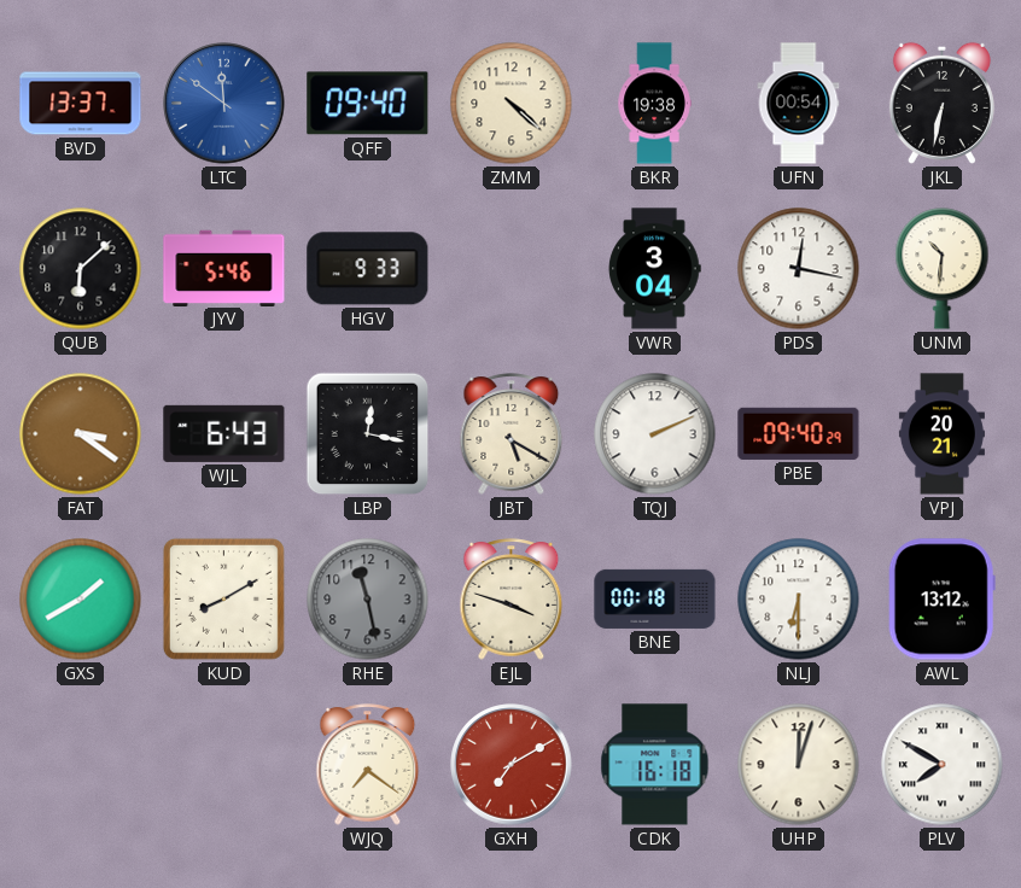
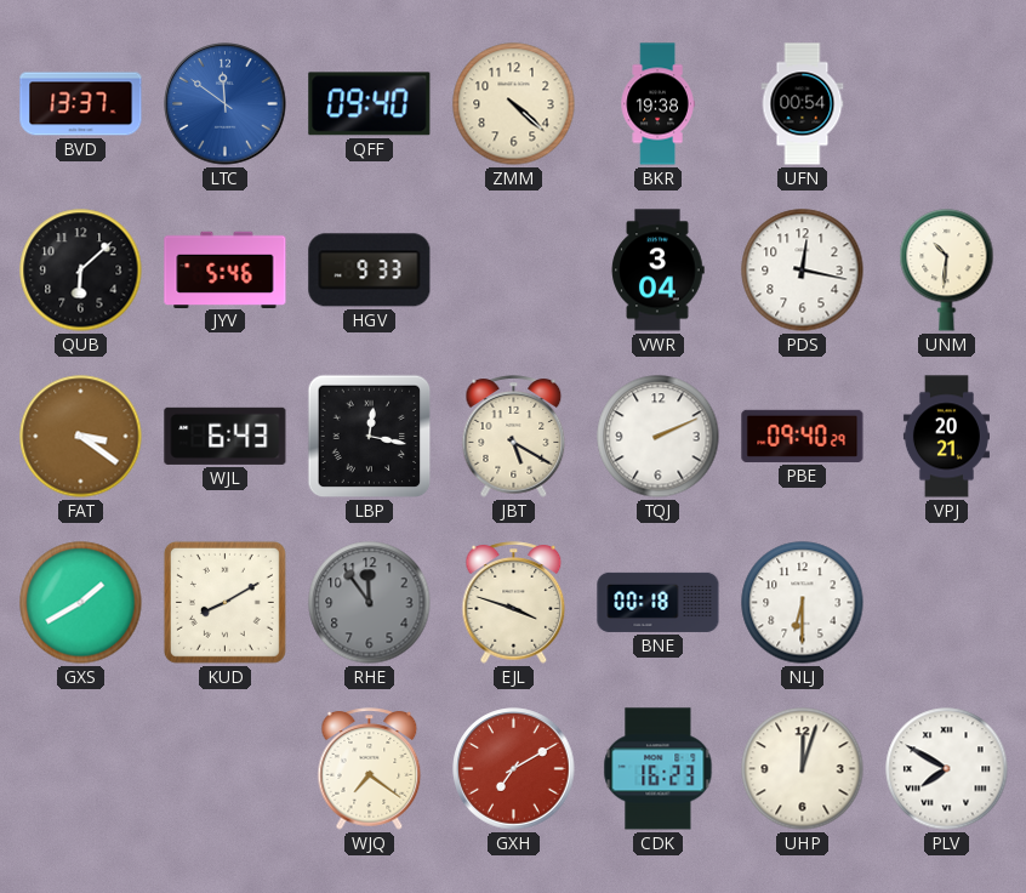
JKL: 6:32 -> none
RHE: 11:28 -> 11:54
AWL: 13:12 -> none
CDK: 16:18 -> 16:23
